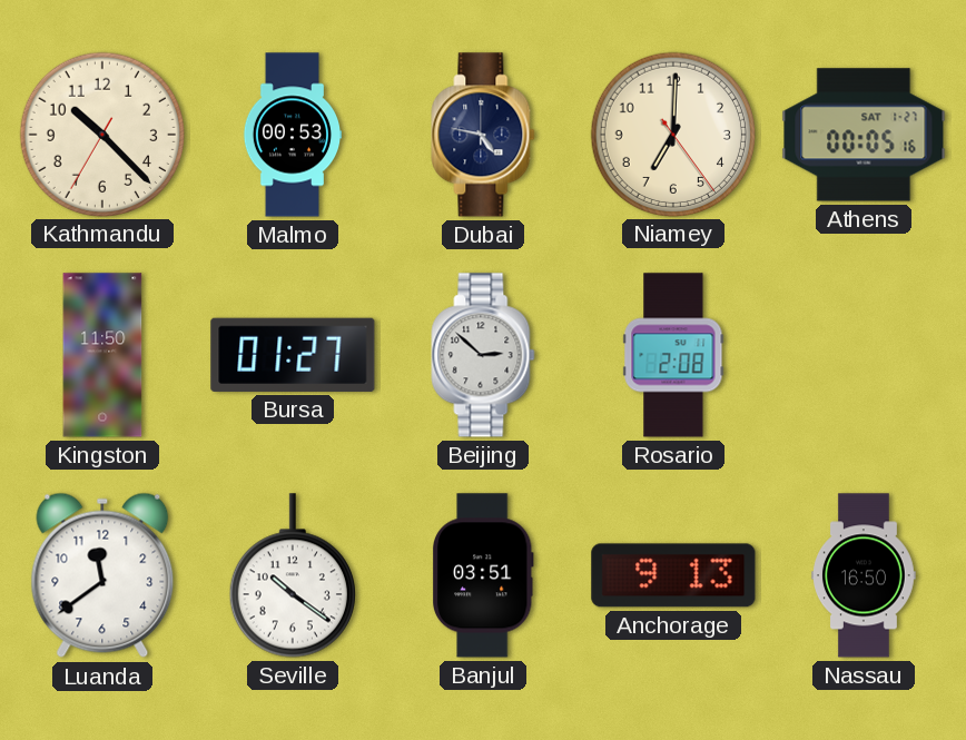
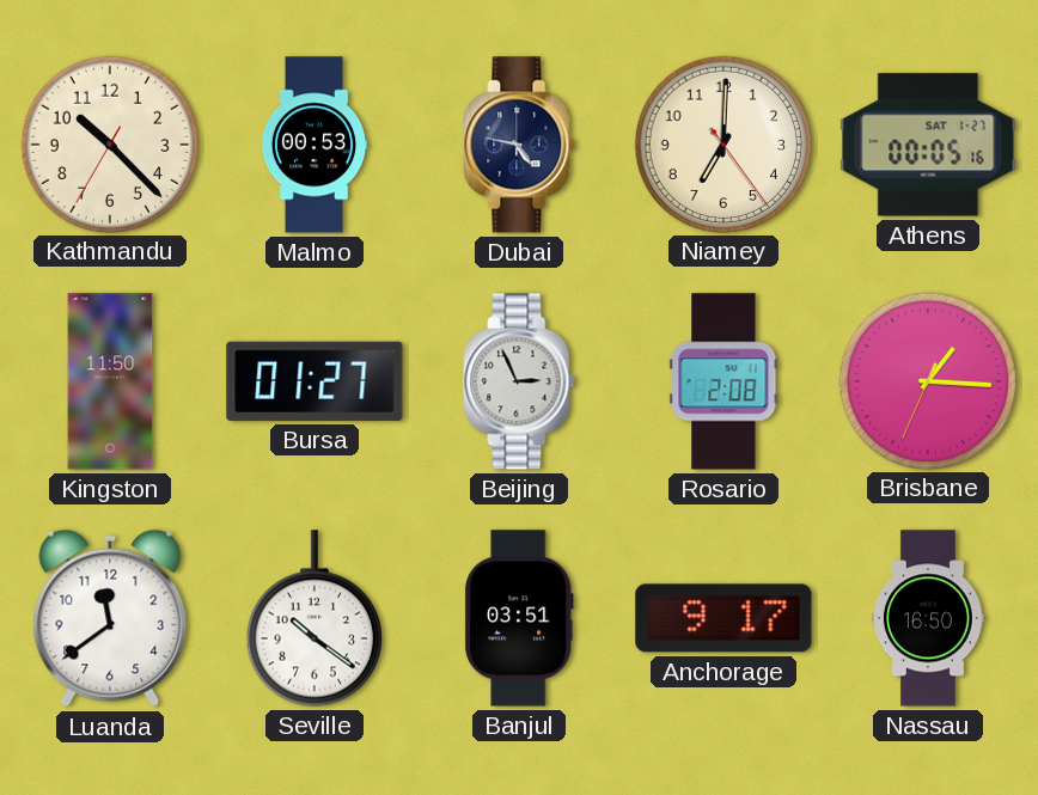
Beijing: 2:52 -> 2:56
Brisbane: none -> 1:15
Anchorage: 9:13 -> 9:17
